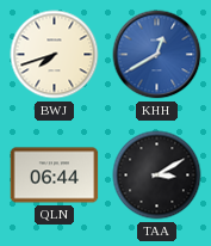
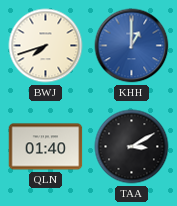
KHH: 12:40 -> 1:00
QLN: 06:44 -> 01:40
